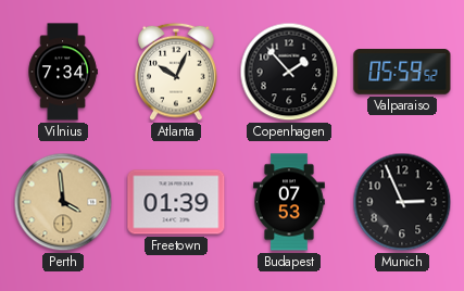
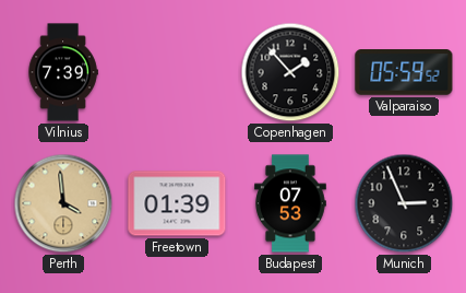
Vilnius: 7:34 -> 7:39
Atlanta: 10:04 -> none
